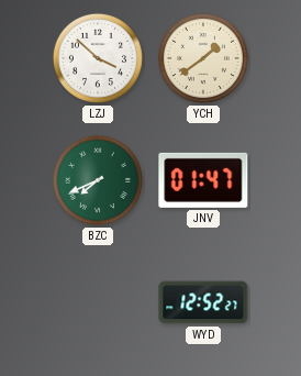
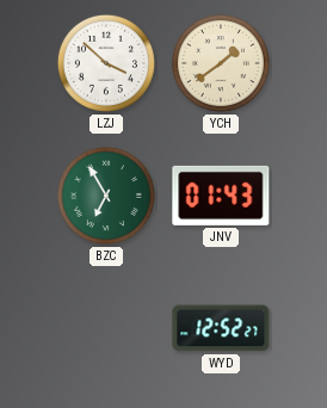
BZC: 7:41 -> 6:55
JNV: 01:47 -> 01:43
